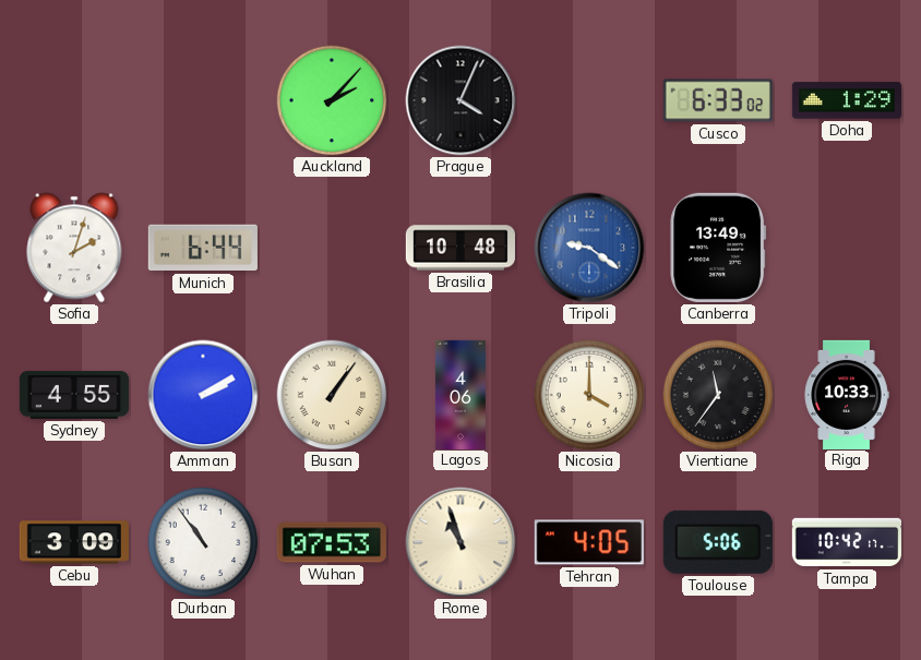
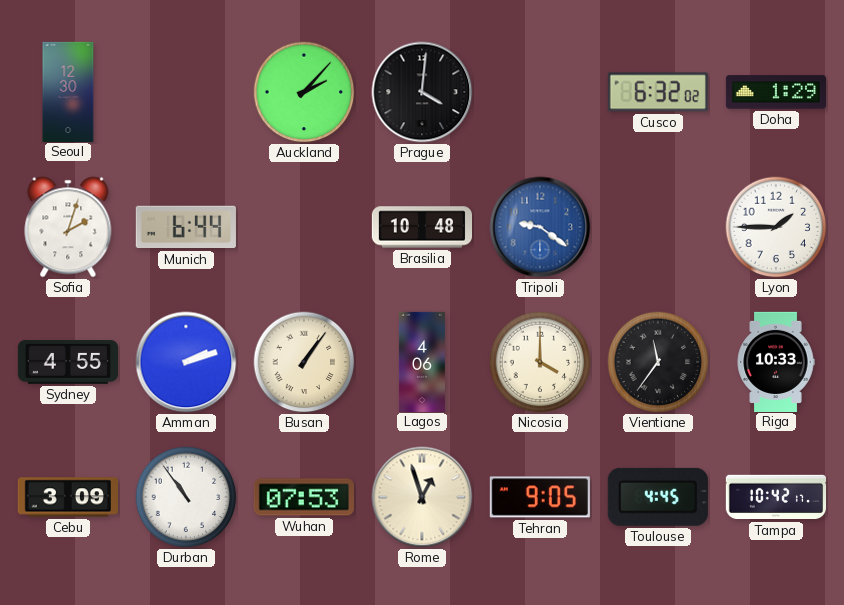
Seoul: none -> 12:30
Prague: 4:04 -> 4:01
Cusco: 6:33 -> 6:32
Canberra: 13:49 -> none
Lyon: none -> 1:45
Amman: 2:10 -> 2:12
Rome: 10:57 -> 12:57
Tehran: 4:05 -> 9:05
Toulouse: 5:06 -> 4:45
